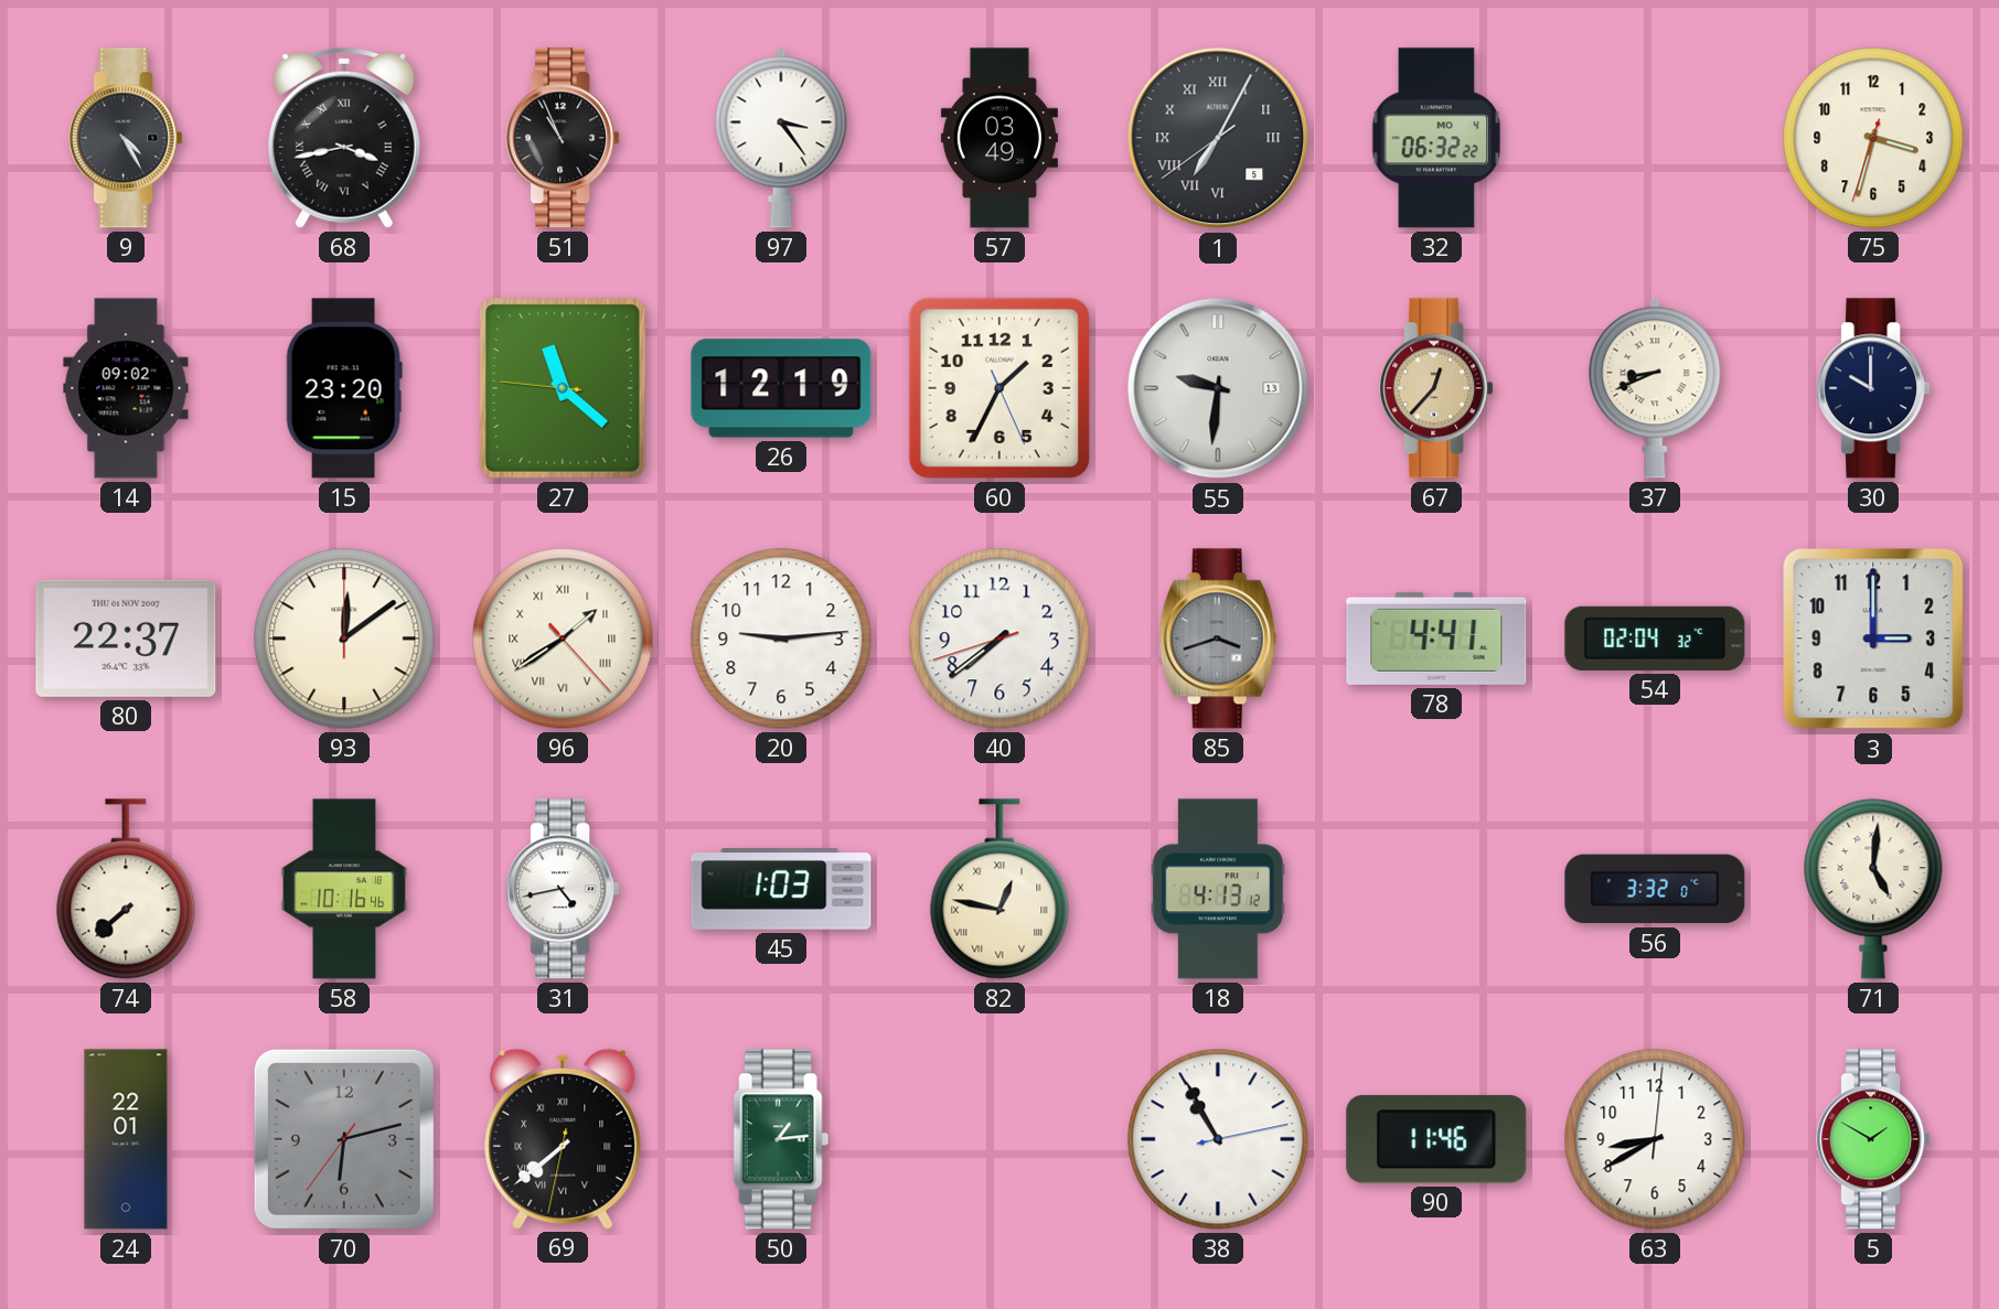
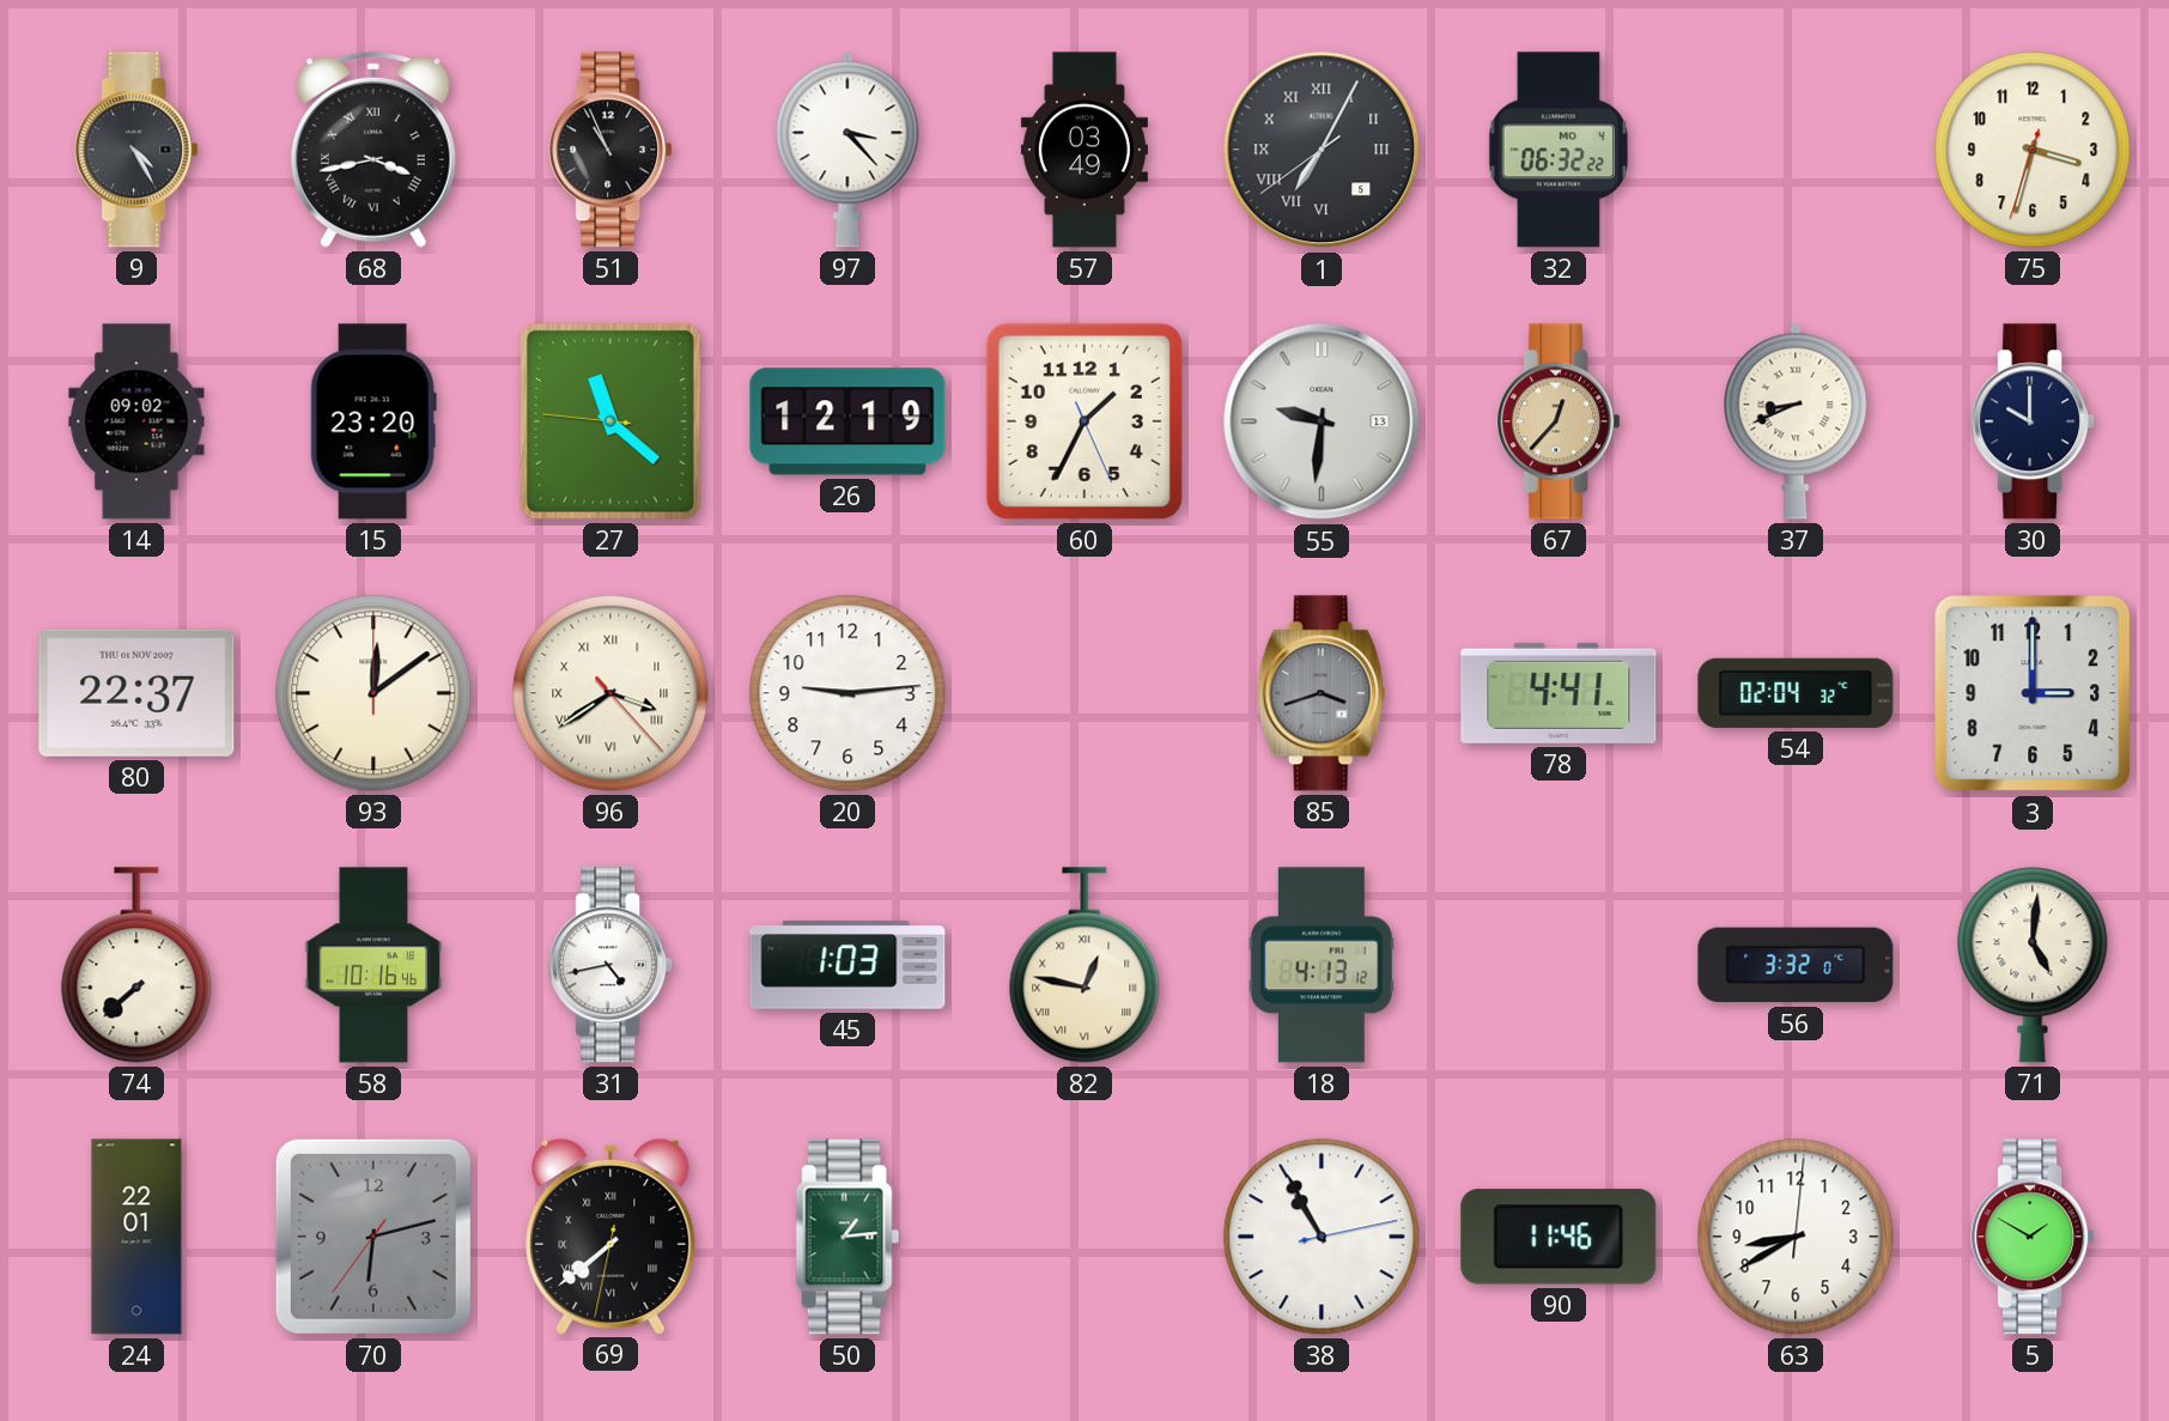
97: 3:24 -> 3:23
96: 1:39 -> 3:39
40: 7:38 -> none
